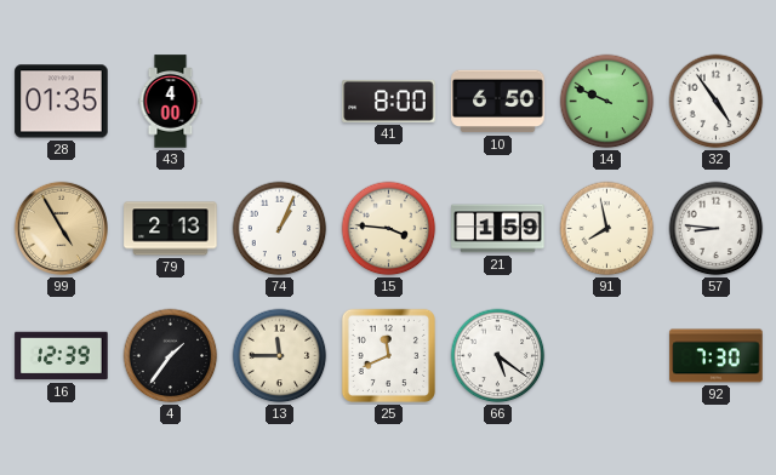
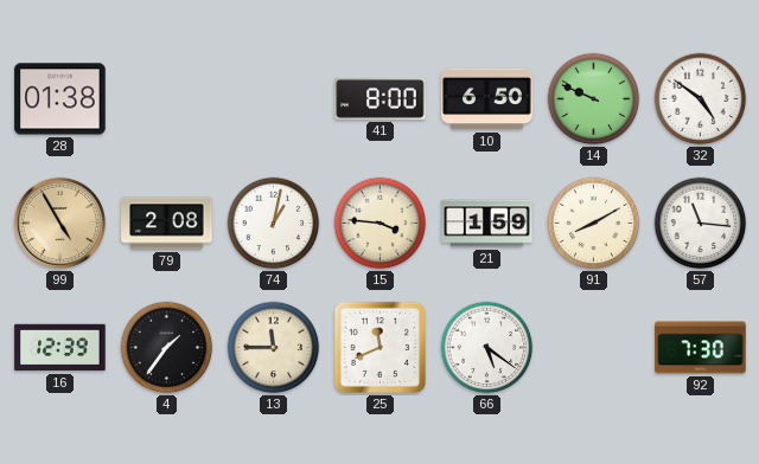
28: 01:35 -> 01:38
43: 4:00 -> none
32: 4:54 -> 4:51
79: 2:13 -> 2:08
74: 1:04 -> 1:02
91: 7:58 -> 8:10
57: 8:46 -> 11:16
